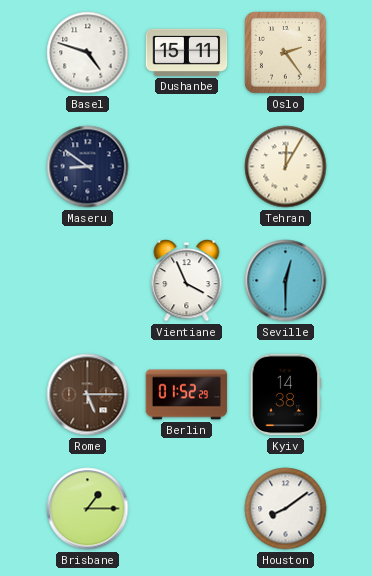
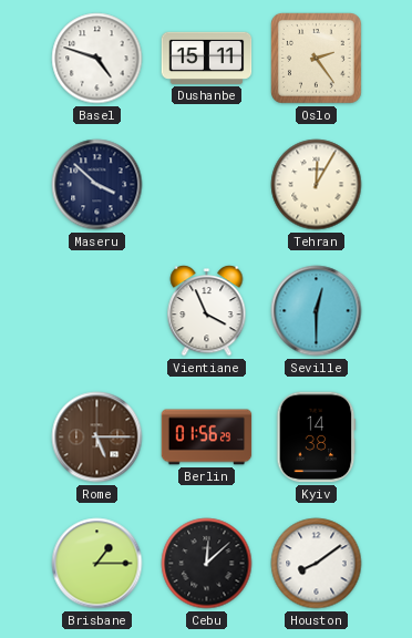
Maseru: 8:51 -> 3:52
Berlin: 01:52 -> 01:56
Cebu: none -> 12:08
